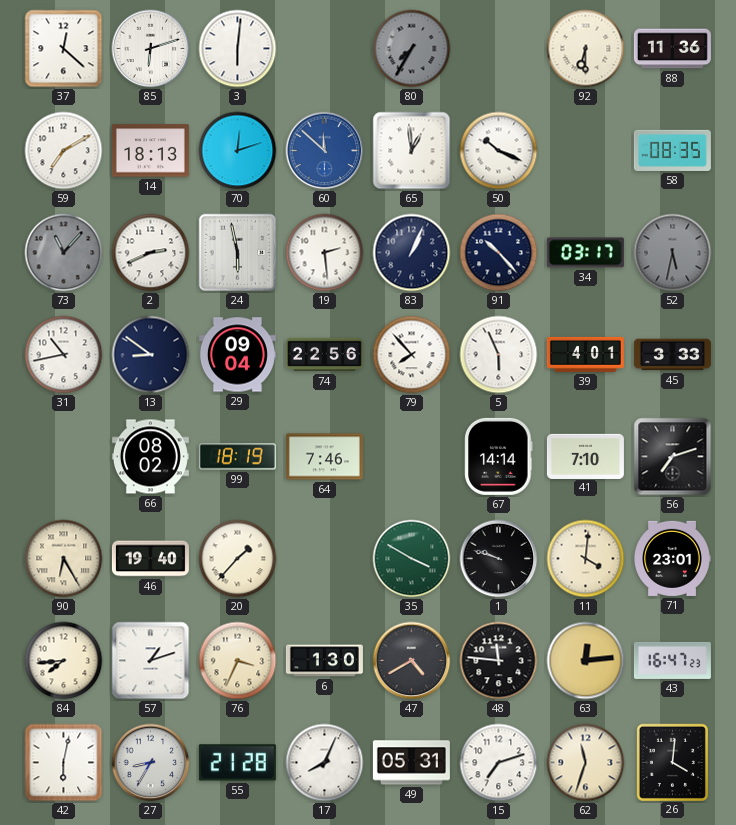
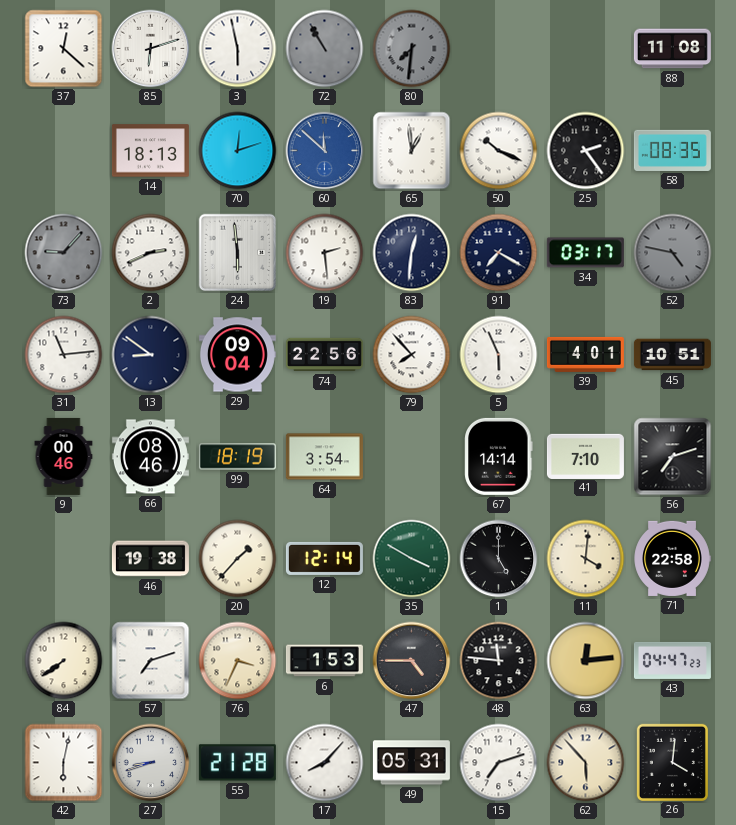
3: 6:01 -> 5:58
72: none -> 10:55
80: 7:35 -> 7:31
92: 6:30 -> none
88: 11:36 -> 11:08
59: 7:10 -> none
25: none -> 2:24
73: 11:07 -> 9:07
24: 5:58 -> 5:59
83: 1:04 -> 12:31
91: 10:23 -> 7:20
52: 5:32 -> 4:47
31: 10:43 -> 11:14
45: 3:33 -> 10:51
9: none -> 00:46
66: 08:02 -> 08:46
64: 7:46 -> 3:54
90: 6:25 -> none
46: 19:40 -> 19:38
12: none -> 12:14
1: 9:48 -> 5:00
71: 23:01 -> 22:58
84: 7:44 -> 7:39
57: 1:12 -> 7:12
6: 1:30 -> 1:53
47: 4:40 -> 4:45
43: 16:47 -> 04:47
27: 8:35 -> 8:42
17: 8:04 -> 8:07
62: 11:33 -> 5:53
